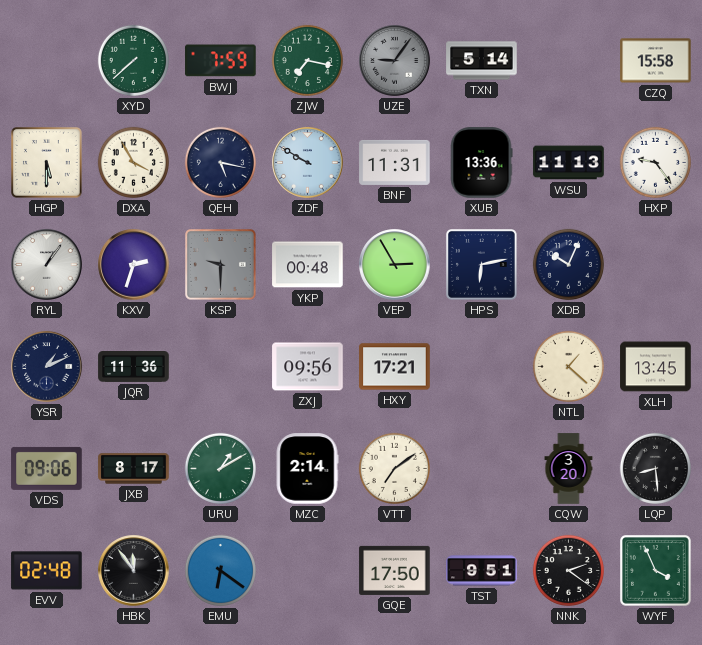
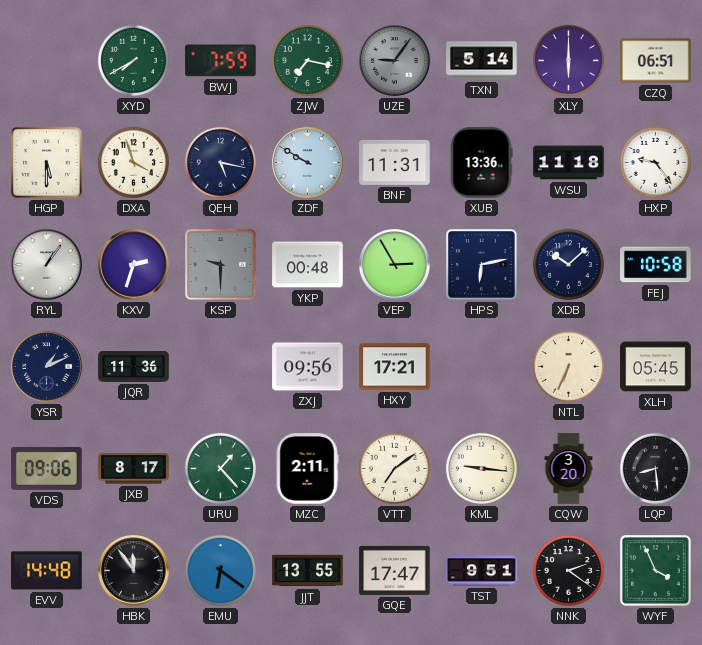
XYD: 7:38 -> 7:40
XLY: none -> 6:00
CZQ: 15:58 -> 06:51
DXA: 3:55 -> 3:57
WSU: 11:13 -> 11:18
XDB: 10:04 -> 10:08
FEJ: none -> 10:58
NTL: 1:22 -> 6:34
XLH: 13:45 -> 05:45
URU: 1:10 -> 1:23
MZC: 2:14 -> 2:11
KML: none -> 9:16
EVV: 02:48 -> 14:48
JJT: none -> 13:55
GQE: 17:50 -> 17:47
